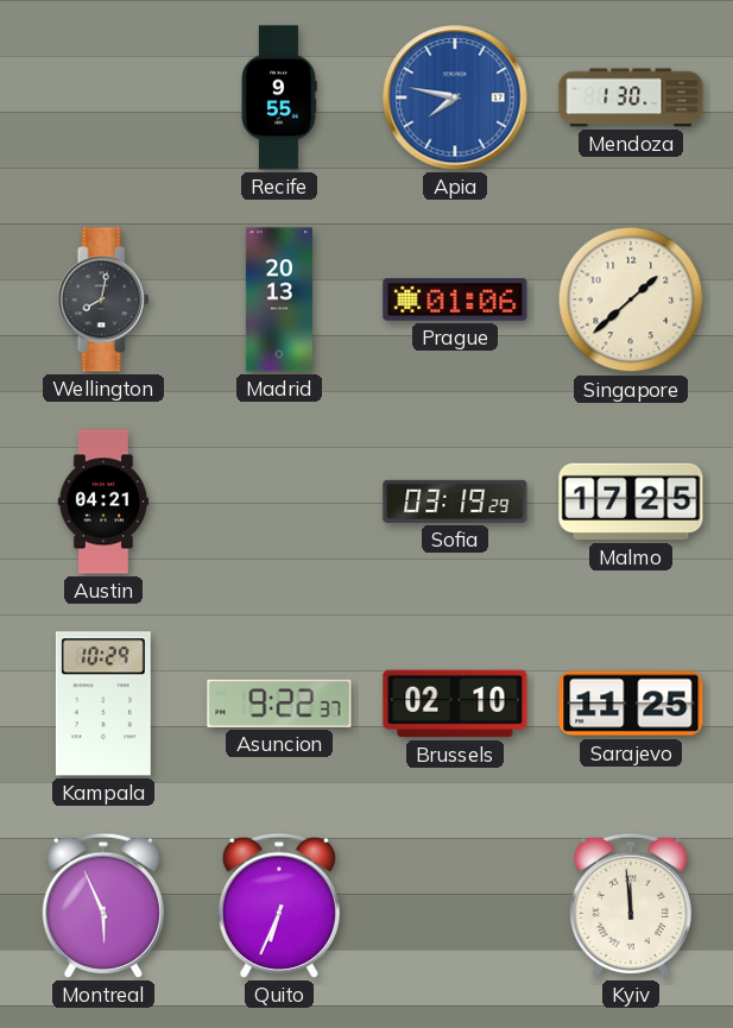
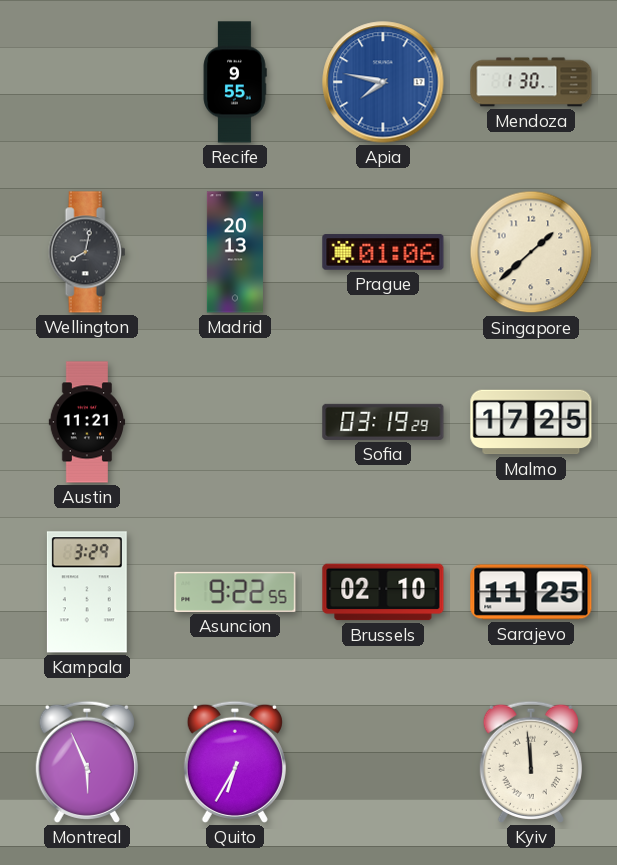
Austin: 04:21 -> 11:21
Kampala: 10:29 -> 3:29
Asuncion: 9:22:37 -> 9:22:55
Quito: 6:34 -> 6:35
